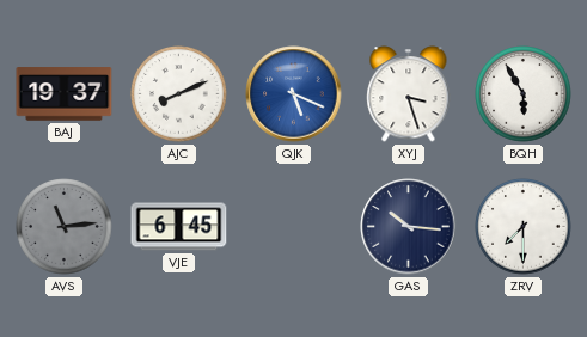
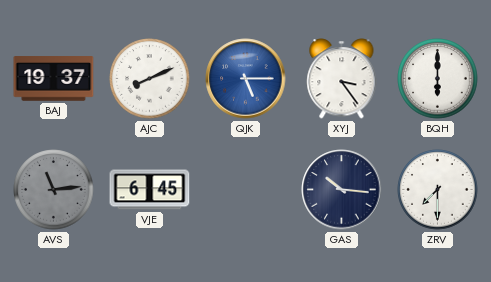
QJK: 5:19 -> 5:15
XYJ: 3:27 -> 3:24
BQH: 5:55 -> 6:00
